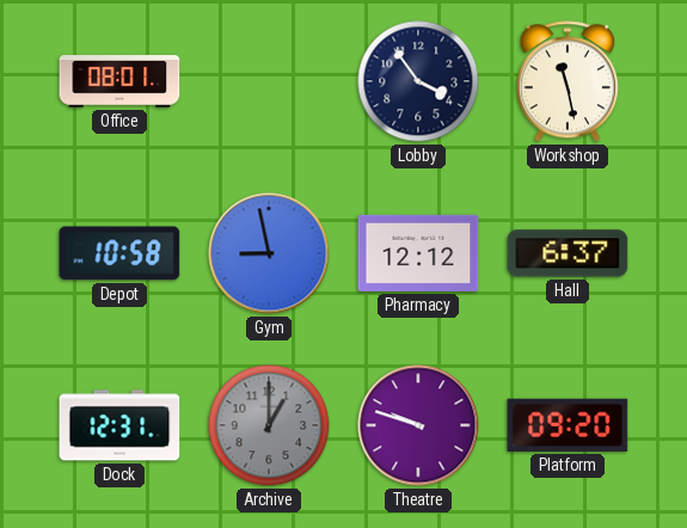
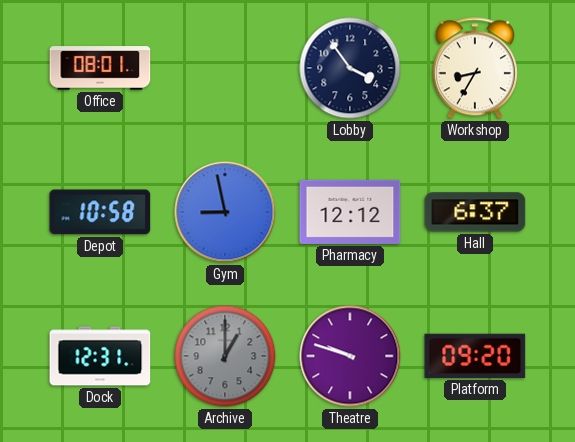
Workshop: 11:28 -> 8:35
